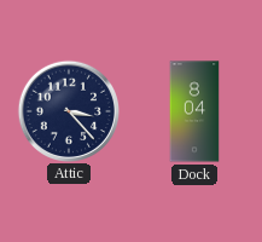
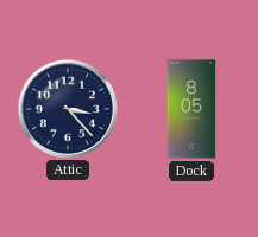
Dock: 8:04 -> 8:05
